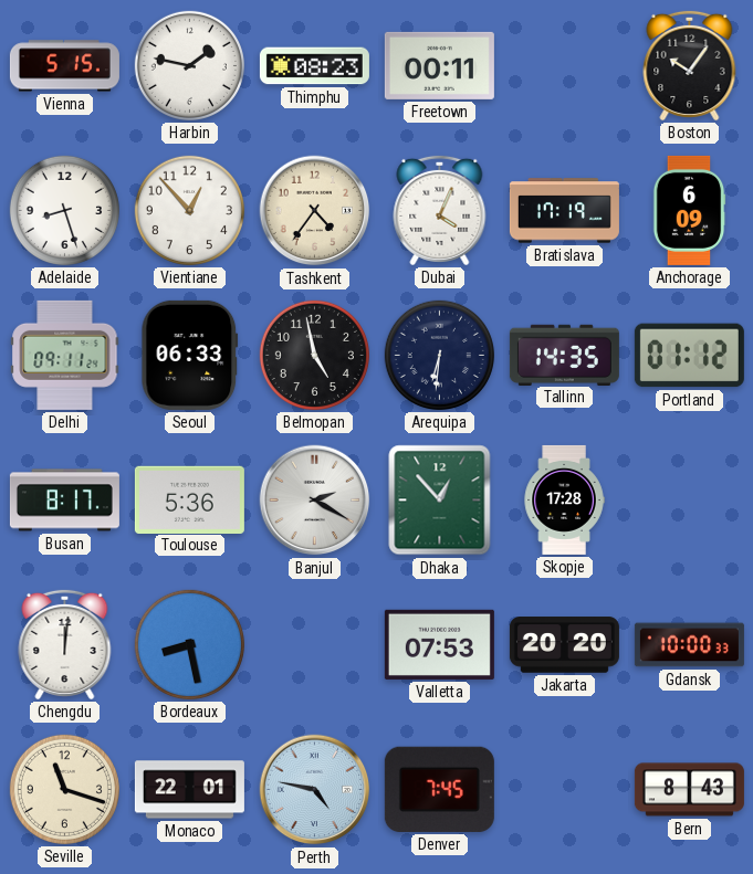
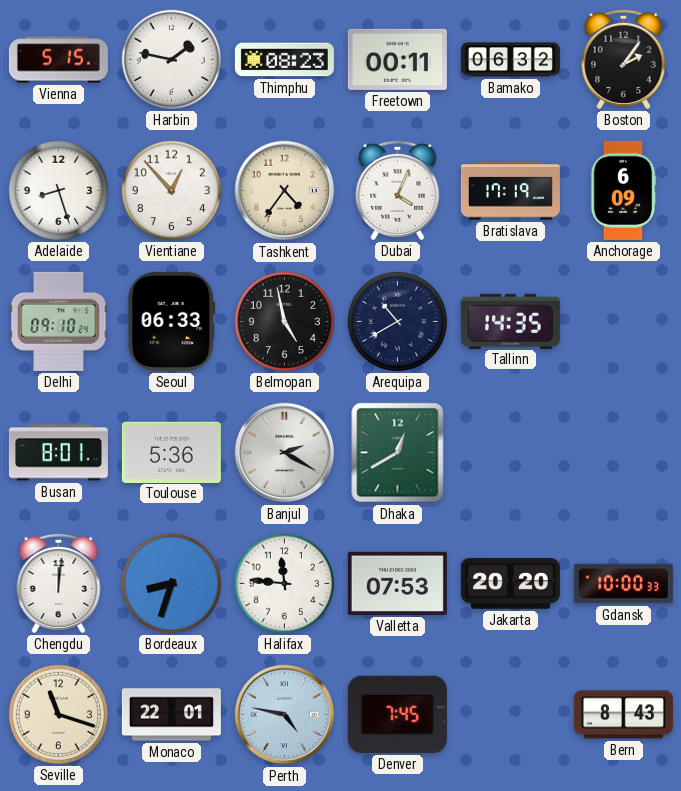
Bamako: none -> 06:32
Boston: 10:06 -> 2:06
Delhi: 09:11 -> 09:10
Arequipa: 6:31 -> 10:40
Portland: 01:12 -> none
Busan: 8:17 -> 8:01
Dhaka: 12:53 -> 12:40
Skopje: 17:28 -> none
Bordeaux: 8:28 -> 8:33
Halifax: none -> 11:46
